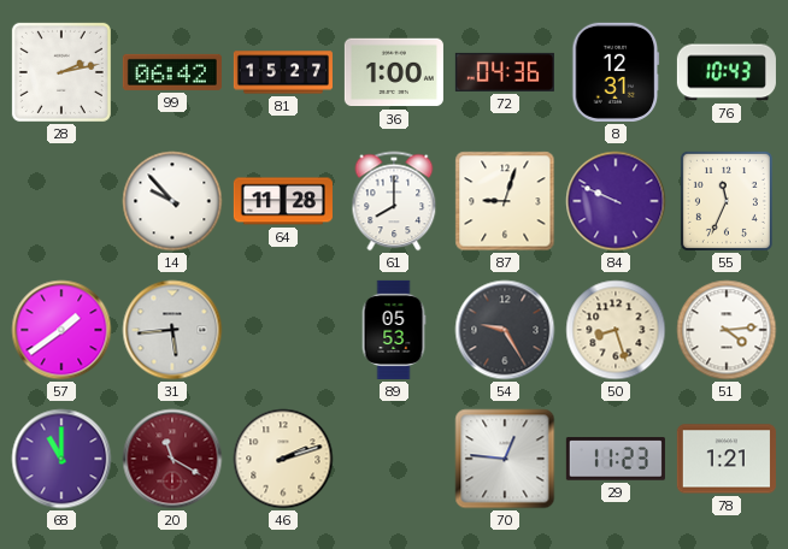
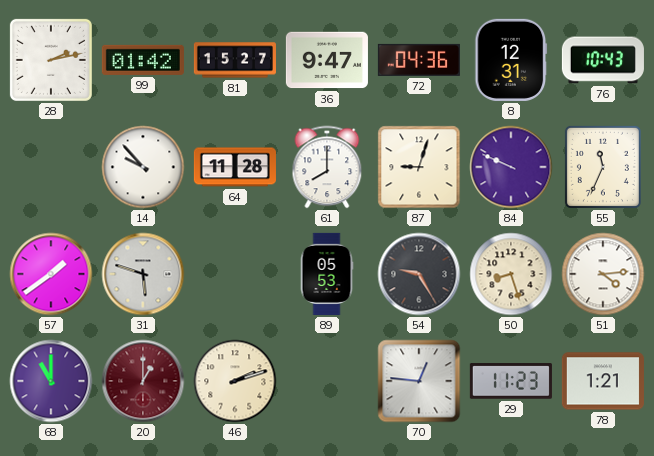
99: 06:42 -> 01:42
36: 1:00 -> 9:47
31: 5:44 -> 5:48
20: 11:20 -> 1:00
